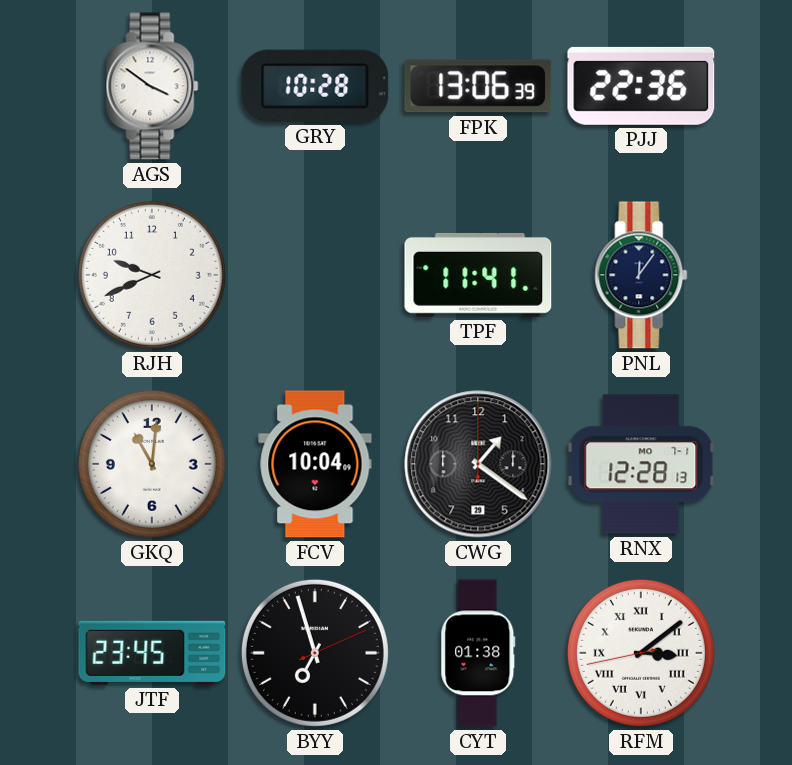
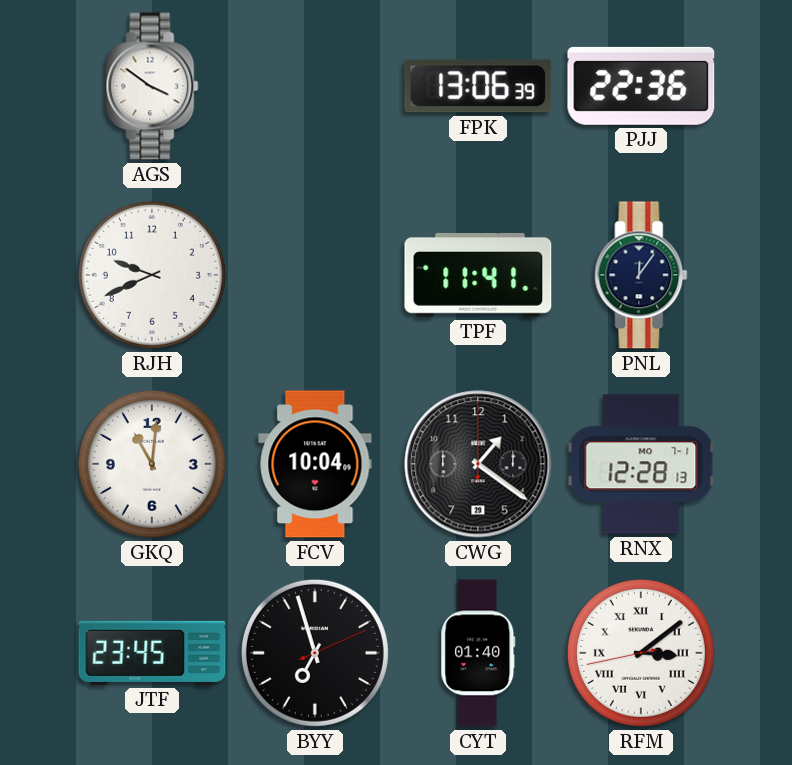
GRY: 10:28 -> none
CYT: 01:38 -> 01:40
